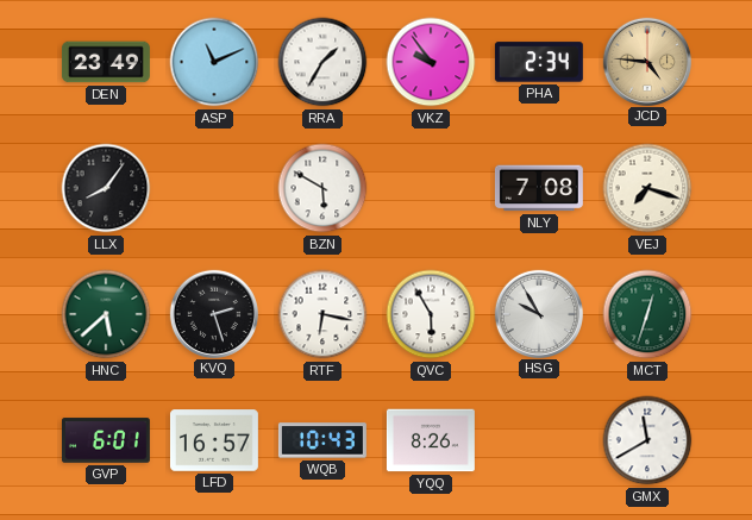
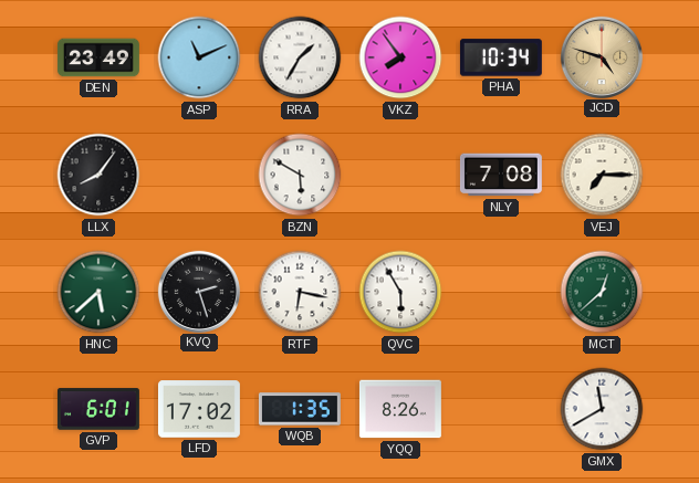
VKZ: 9:54 -> 7:54
PHA: 2:34 -> 10:34
JCD: 4:46 -> 4:48
VEJ: 7:18 -> 7:15
HSG: 9:55 -> none
MCT: 12:33 -> 12:38
LFD: 16:57 -> 17:02
WQB: 10:43 -> 1:35
